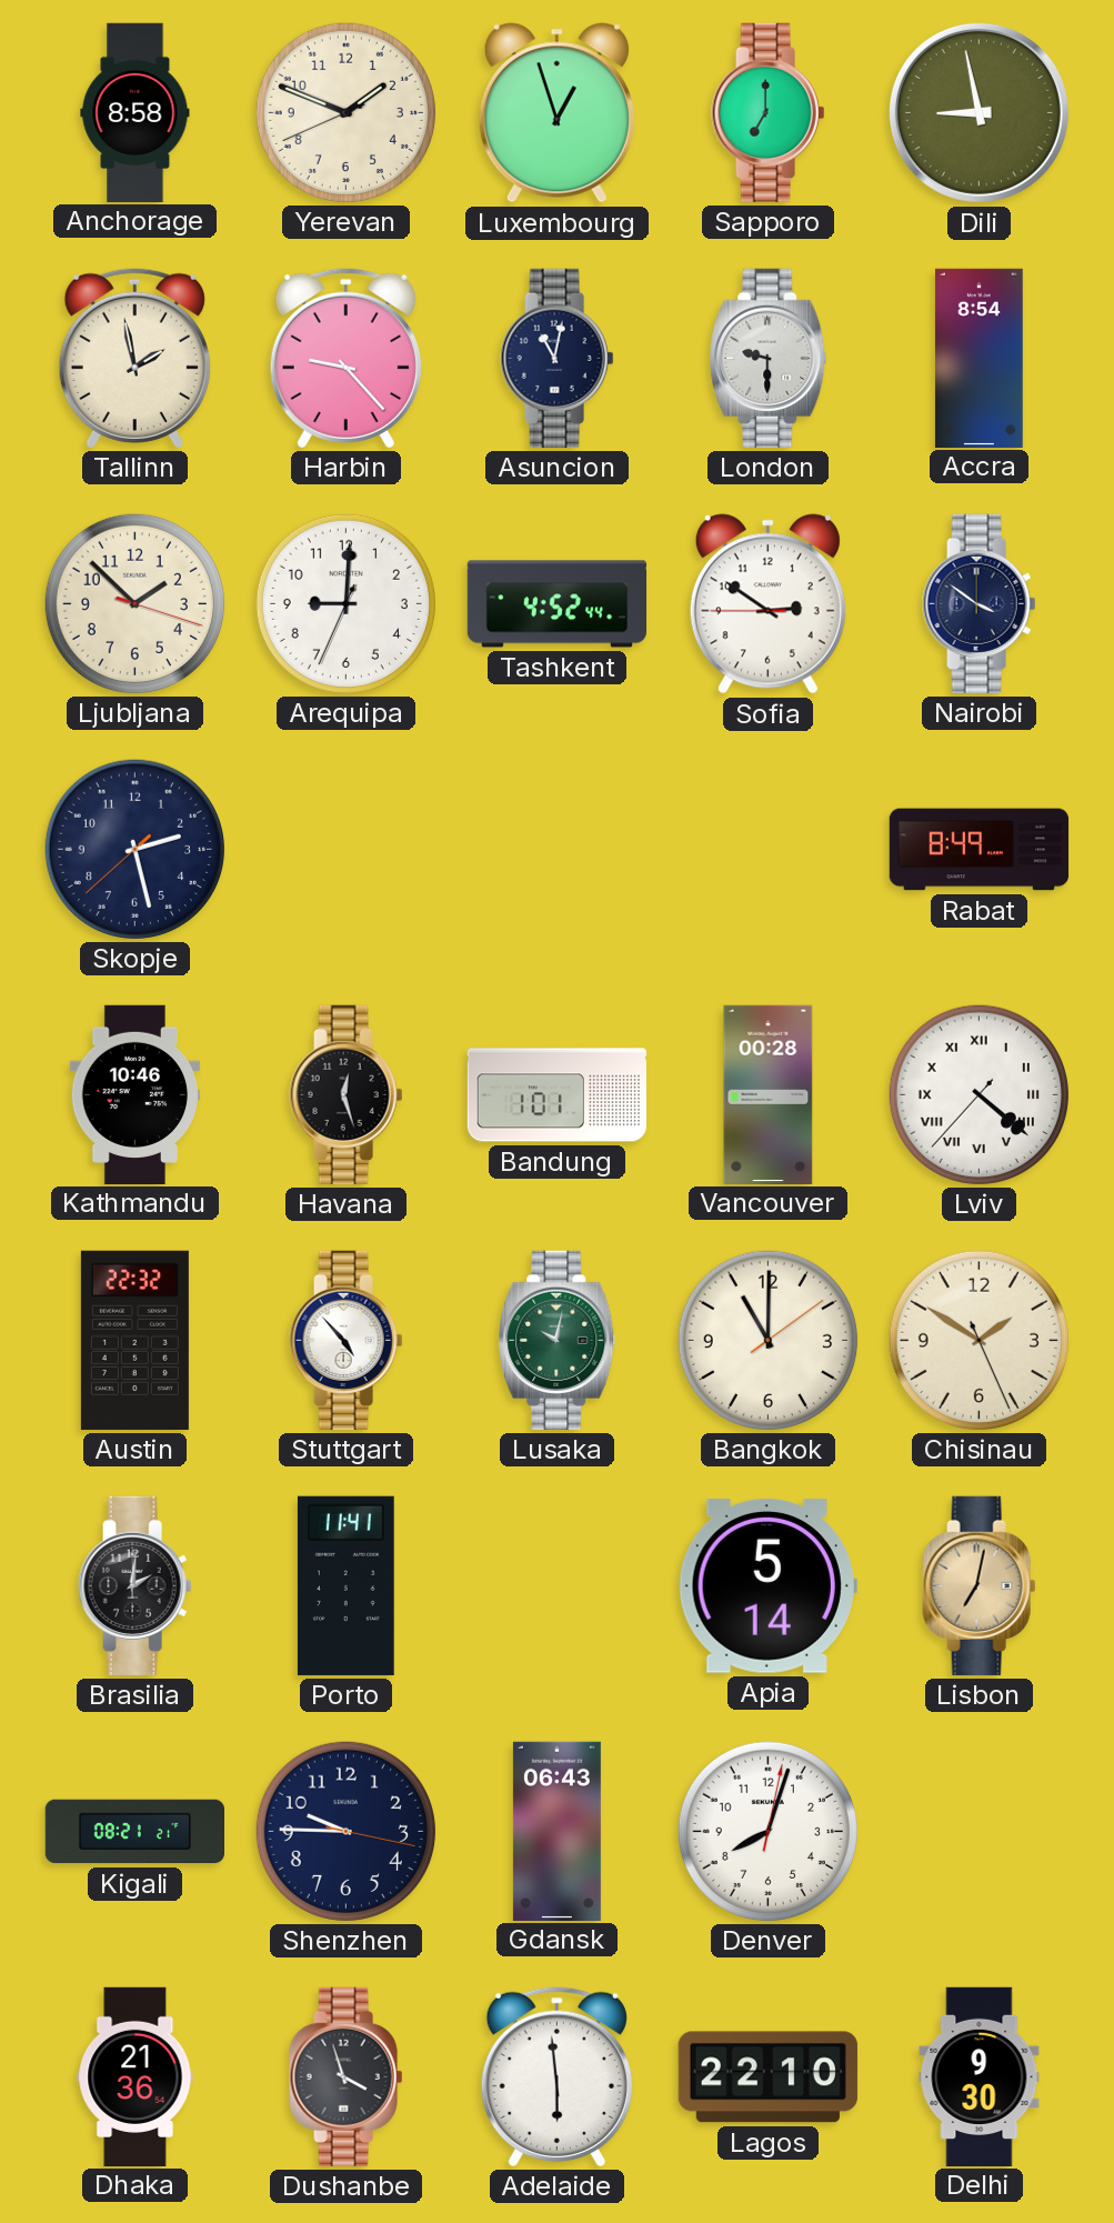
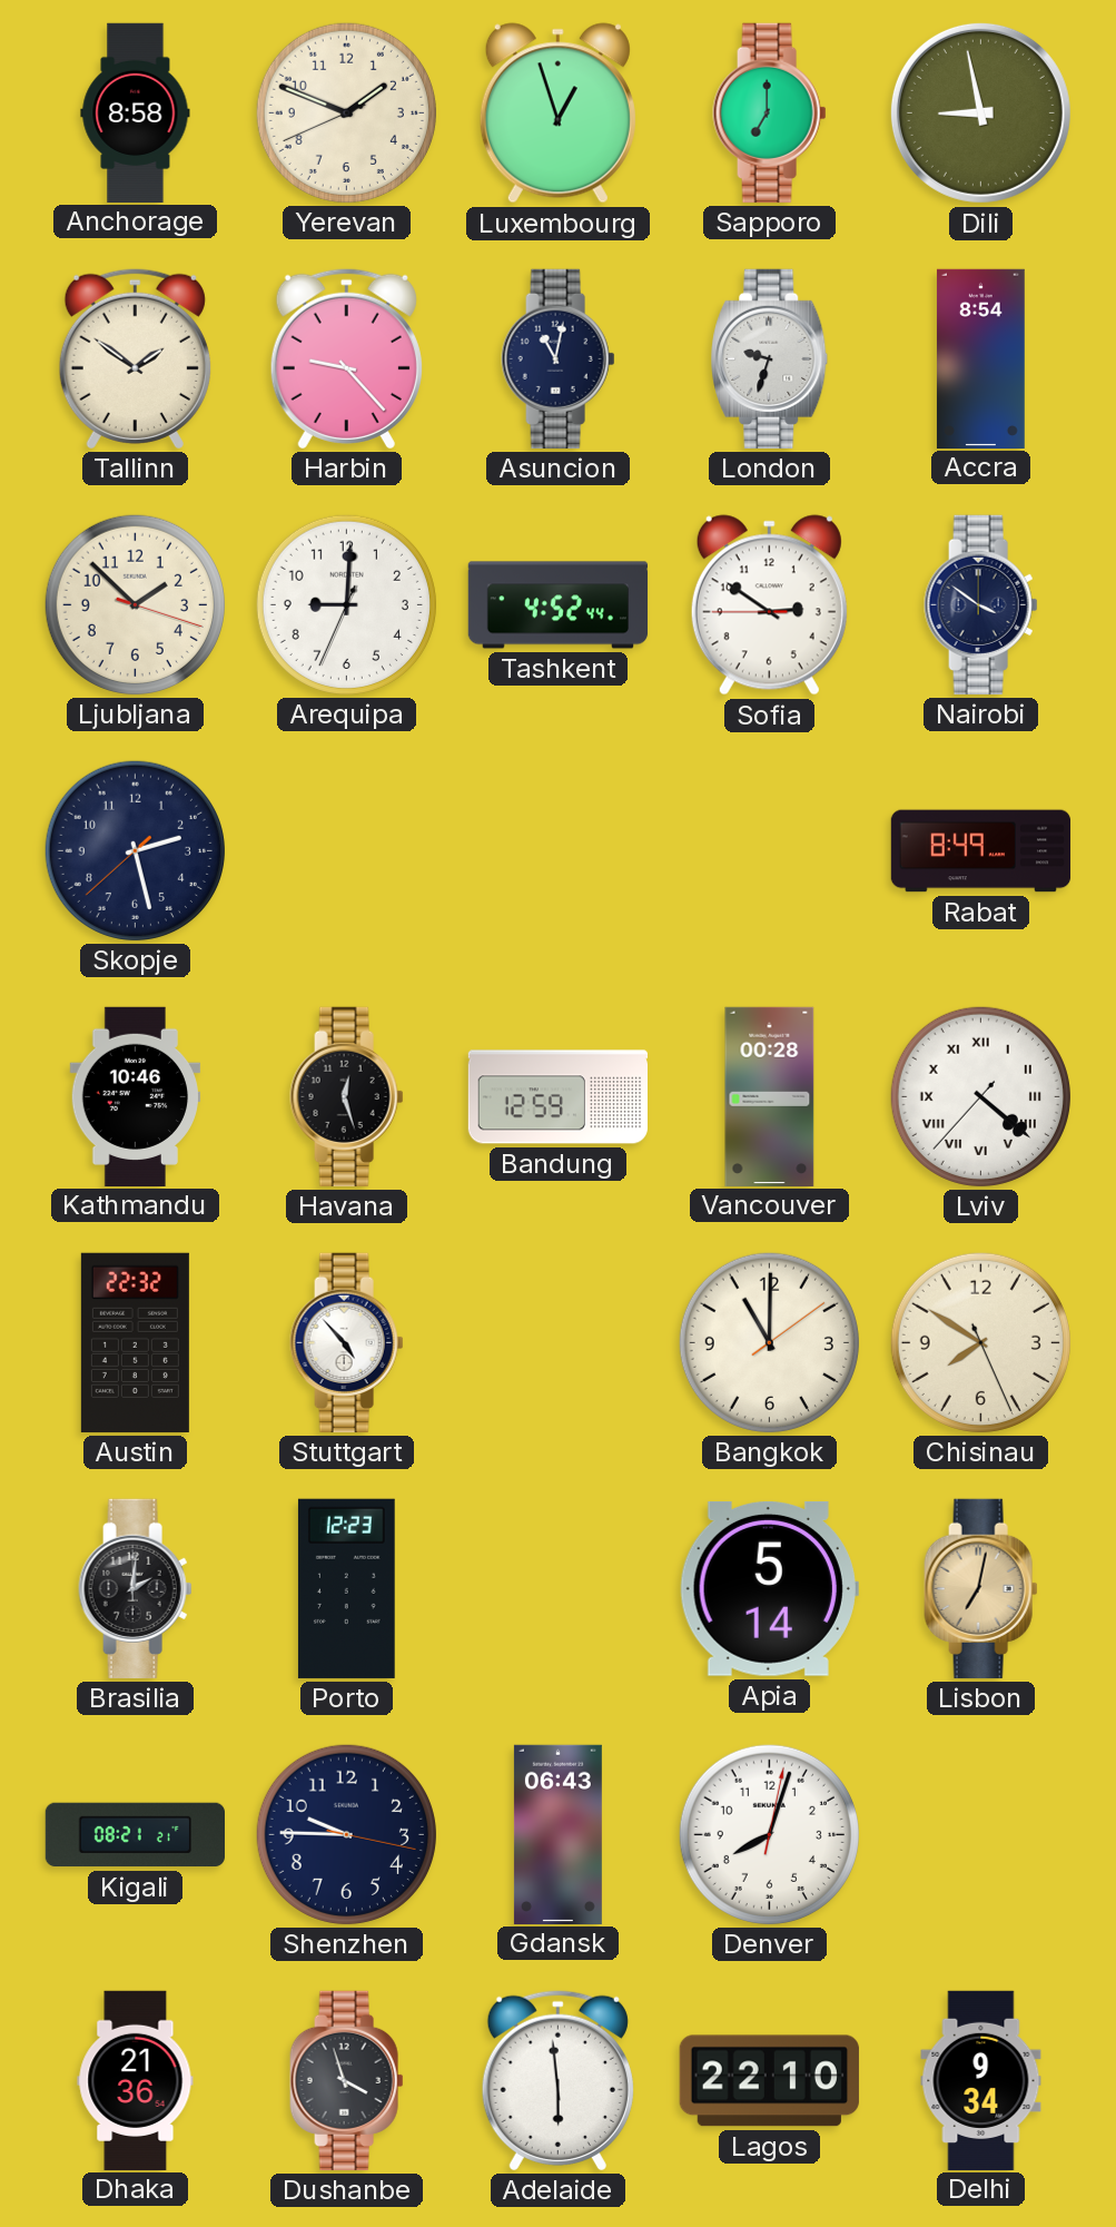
Tallinn: 1:58 -> 1:51
London: 9:30 -> 9:33
Bandung: 1:01 -> 12:59
Lusaka: 10:02 -> none
Chisinau: 1:50 -> 7:50
Porto: 11:41 -> 12:23
Delhi: 9:30 -> 9:34
